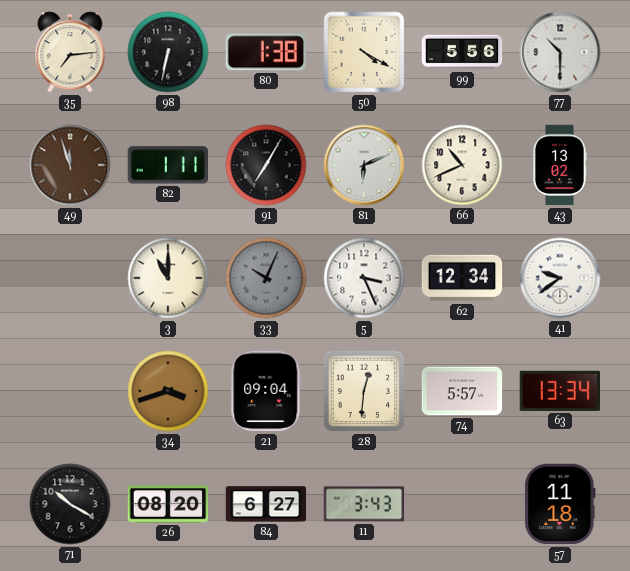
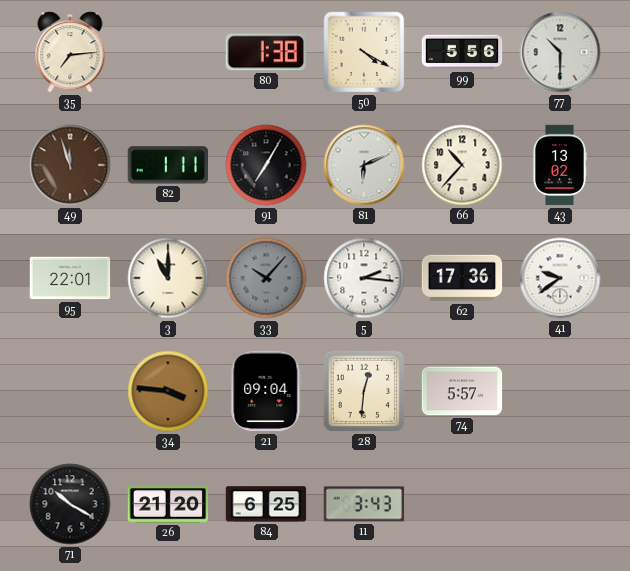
98: 6:32 -> none
66: 10:41 -> 10:37
95: none -> 22:01
33: 10:04 -> 10:07
5: 3:26 -> 2:16
62: 12:34 -> 17:36
34: 3:42 -> 3:46
63: 13:34 -> none
26: 08:20 -> 21:20
84: 6:27 -> 6:25
57: 11:18 -> none
